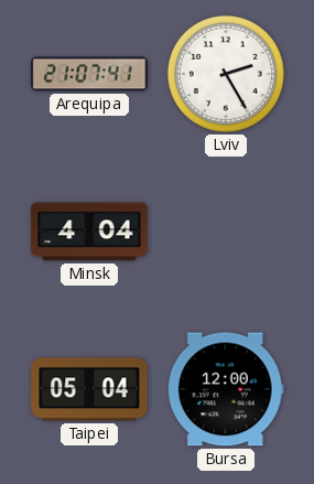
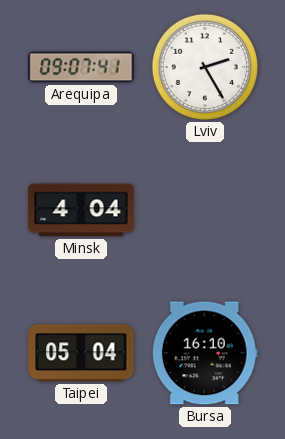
Arequipa: 21:07 -> 09:07
Bursa: 12:00 -> 16:10
